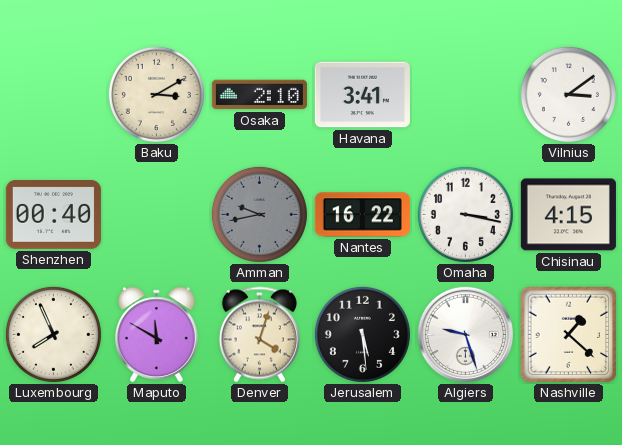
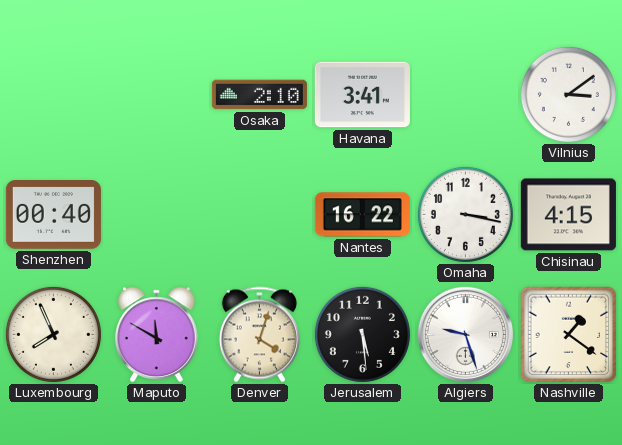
Baku: 3:10 -> none
Amman: 9:43 -> none
Nashville: 1:22 -> 1:21
